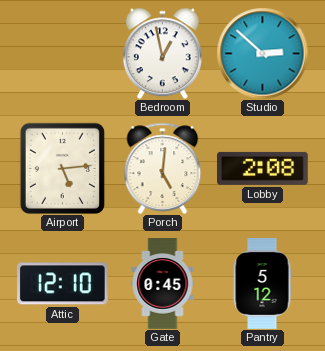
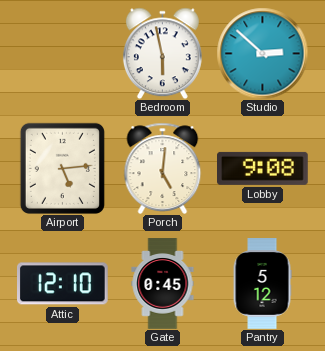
Bedroom: 12:58 -> 5:58
Lobby: 2:08 -> 9:08
